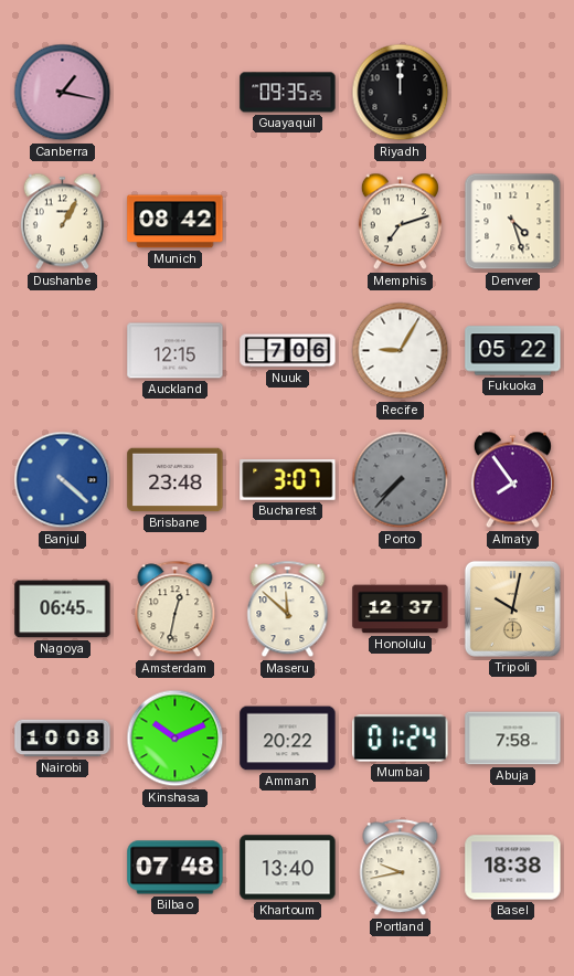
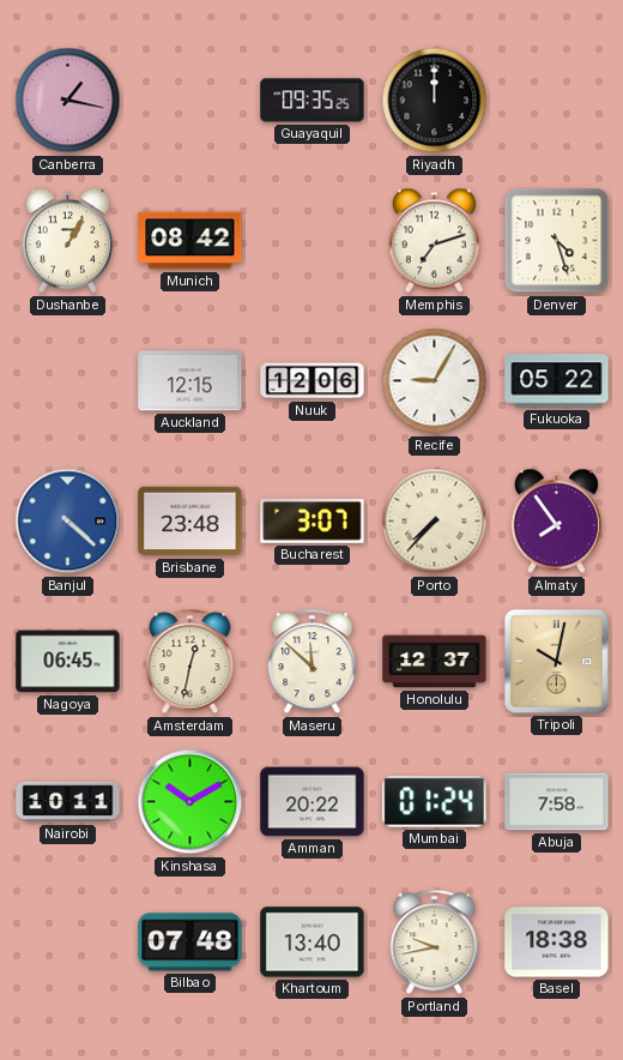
Nuuk: 7:06 -> 12:06
Porto dial: grey -> cream
Nairobi: 10:08 -> 10:11
Kinshasa: 10:11 -> 10:10
